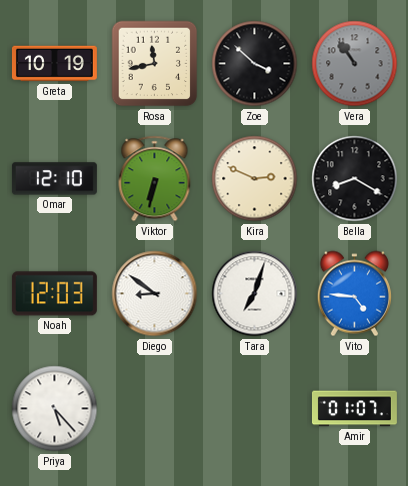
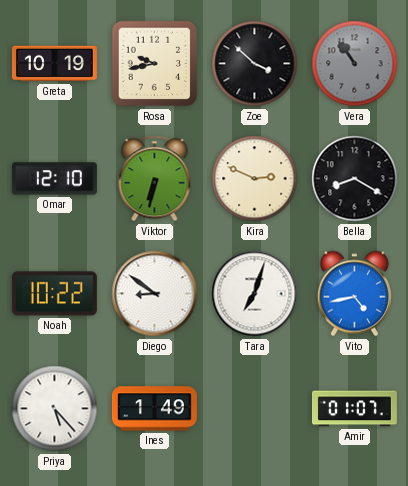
Rosa: 11:43 -> 9:43
Noah: 12:03 -> 10:22
Vito: 4:46 -> 4:43
Ines: none -> 1:49
